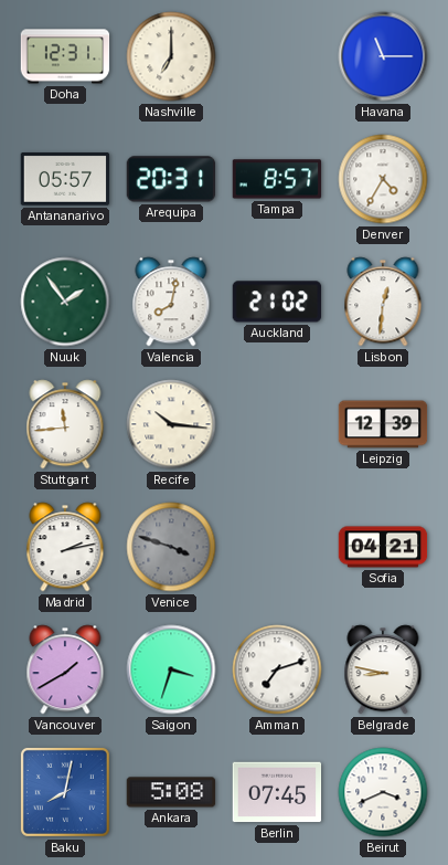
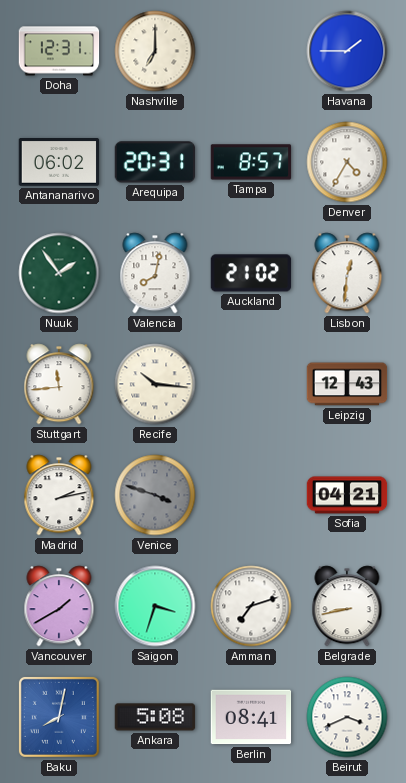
Havana: 11:15 -> 1:45
Antananarivo: 05:57 -> 06:02
Leipzig: 12:39 -> 12:43
Belgrade: 8:47 -> 8:43
Berlin: 07:45 -> 08:41
